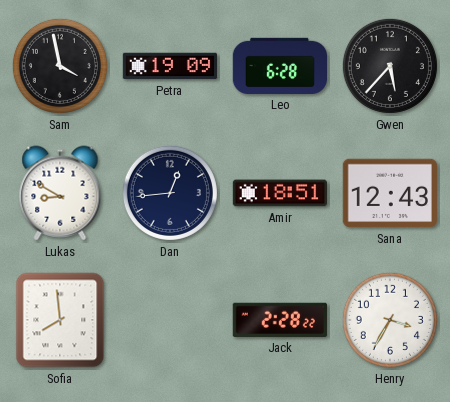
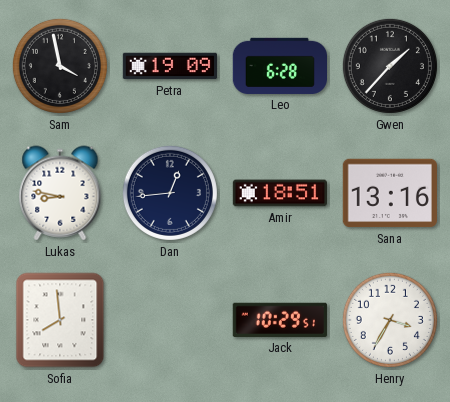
Gwen: 5:37 -> 1:37
Lukas: 8:50 -> 8:47
Sana: 12:43 -> 13:16
Jack: 2:28 -> 10:29
